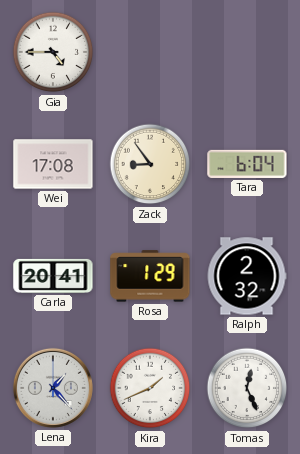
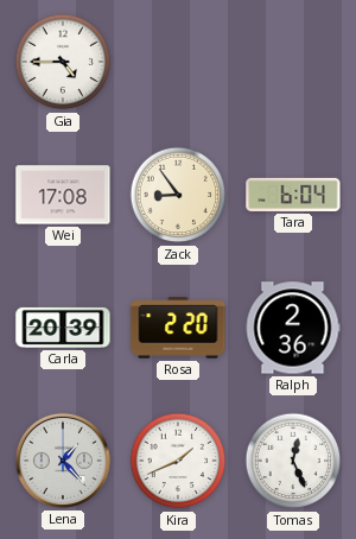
Carla: 20:41 -> 20:39
Rosa: 1:29 -> 2:20
Ralph: 2:32 -> 2:36
